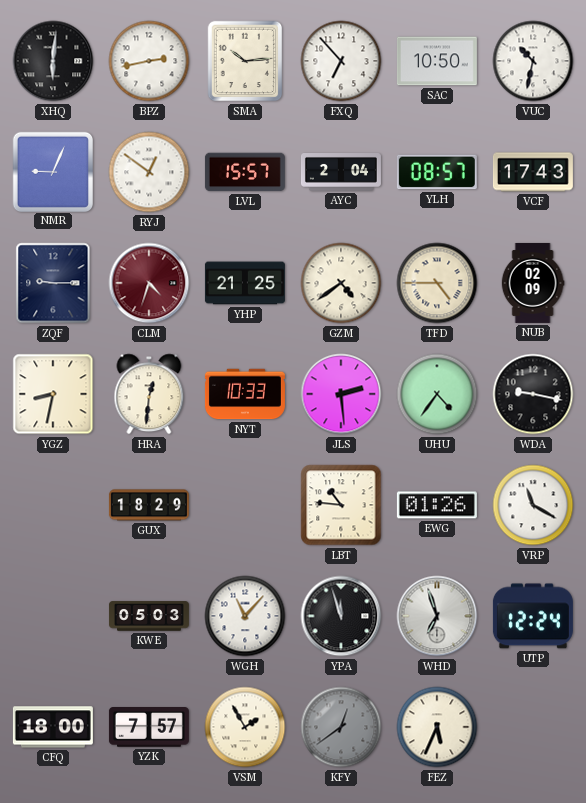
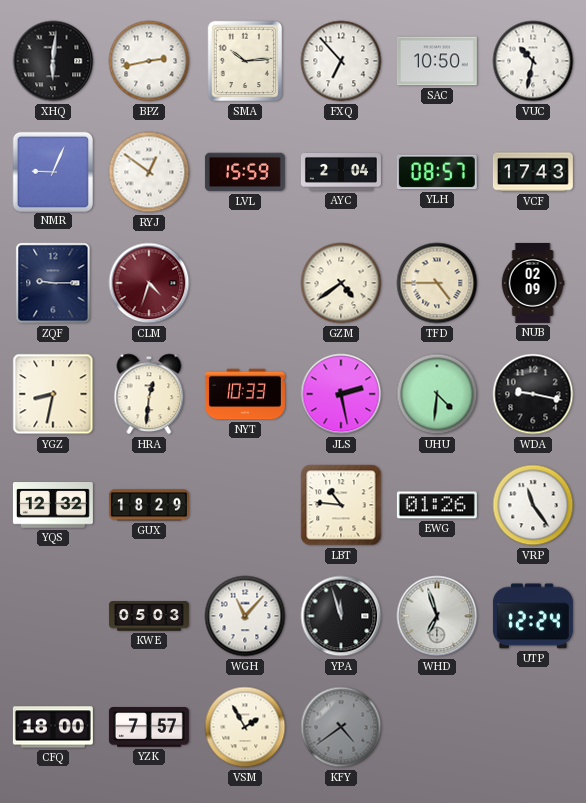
LVL: 15:57 -> 15:59
YHP: 21:25 -> none
JLS: 2:29 -> 2:28
UHU: 4:36 -> 4:31
YQS: none -> 12:32
VRP: 11:20 -> 11:24
KFY: 12:39 -> 4:39
FEZ: 5:34 -> none
